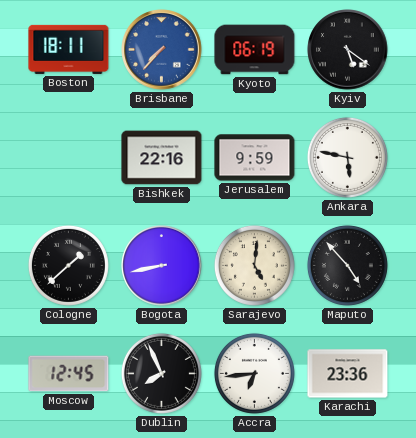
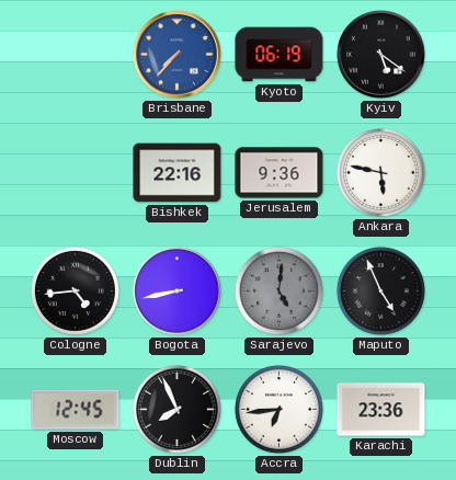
Boston: 18:11 -> none
Jerusalem: 9:59 -> 9:36
Cologne: 1:38 -> 4:44
Sarajevo dial: cream -> grey
Maputo: 4:53 -> 4:56
